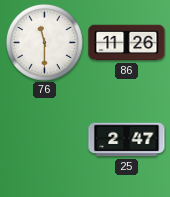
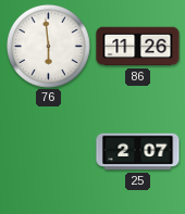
76: 11:30 -> 5:59
25: 2:47 -> 2:07
